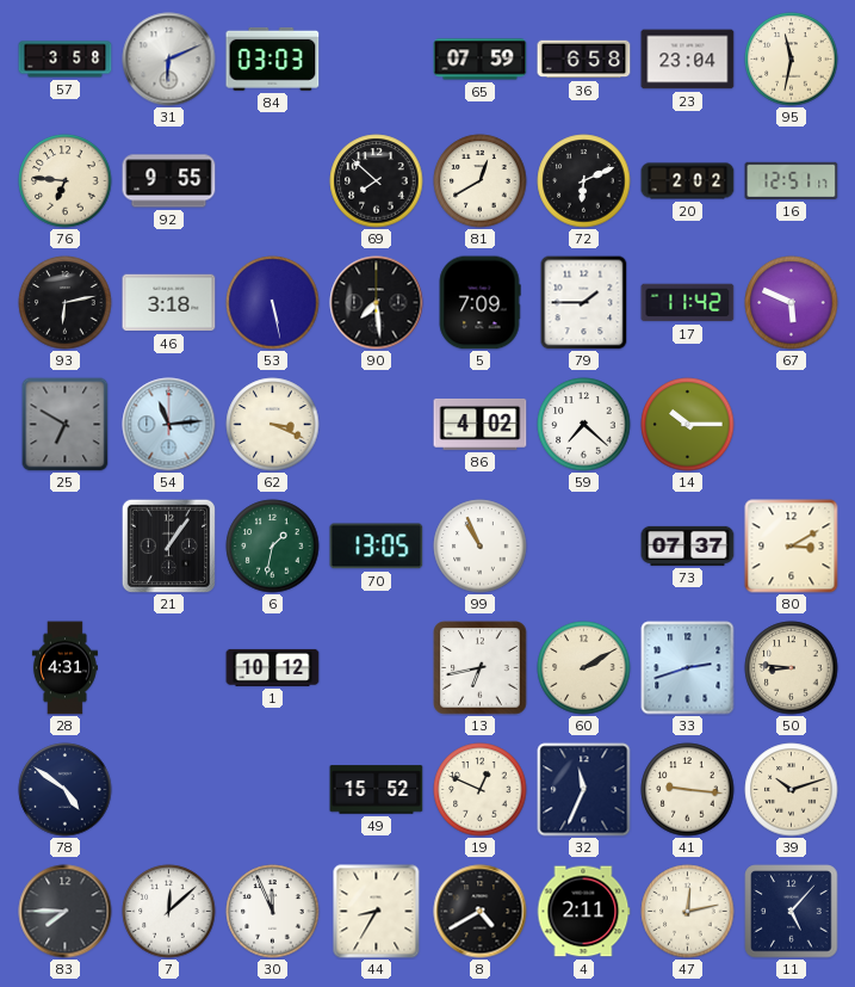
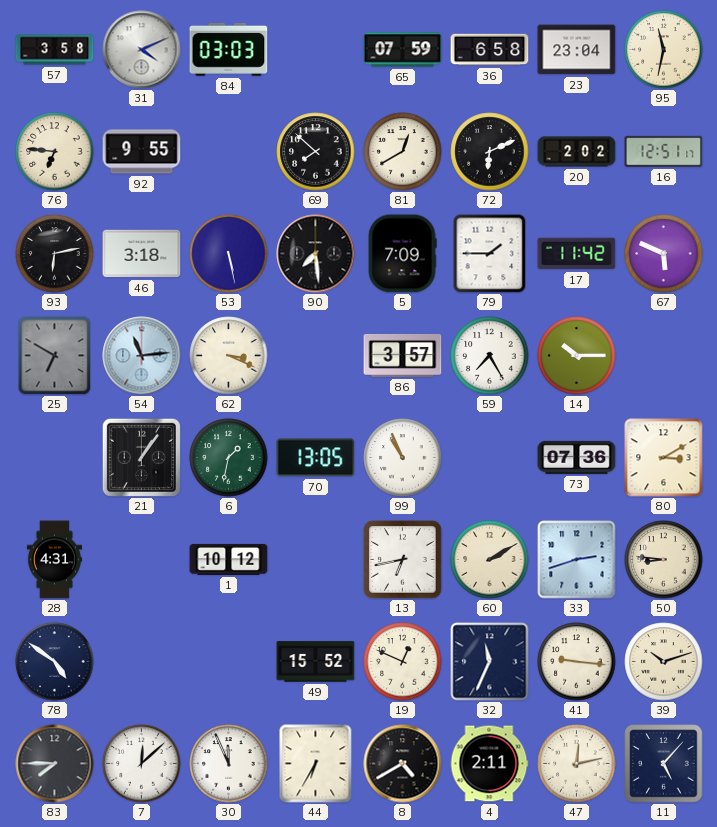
31: 6:11 -> 4:11
86: 4:02 -> 3:57
59: 7:22 -> 7:25
73: 07:37 -> 07:36
44: 8:35 -> 6:35
